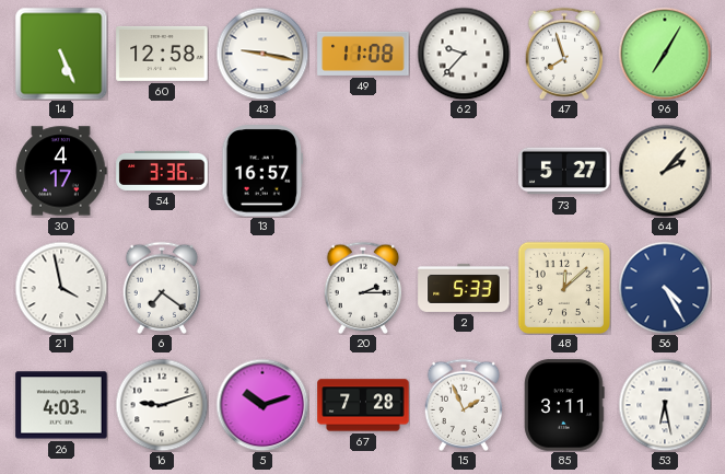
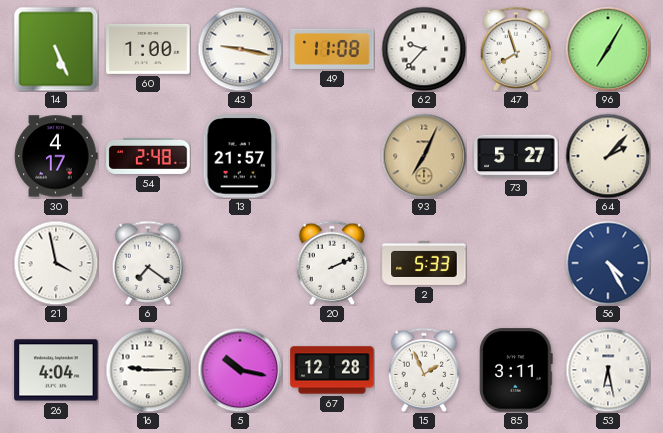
60: 12:58 -> 1:00
54: 3:36 -> 2:48
13: 16:57 -> 21:57
93: none -> 7:04
20: 2:15 -> 2:11
48: 12:08 -> none
26: 4:03 -> 4:04
16: 9:12 -> 9:15
5: 10:12 -> 10:17
67: 7:28 -> 12:28
